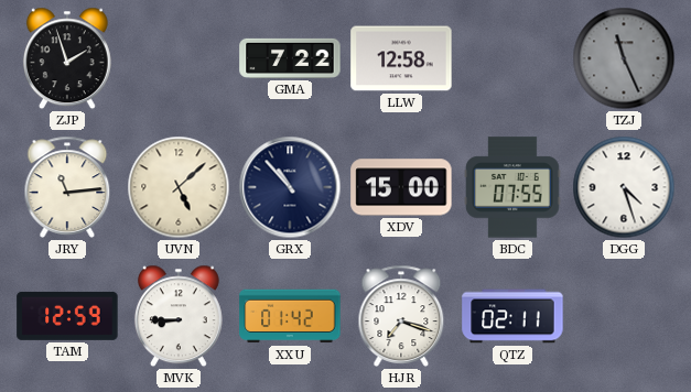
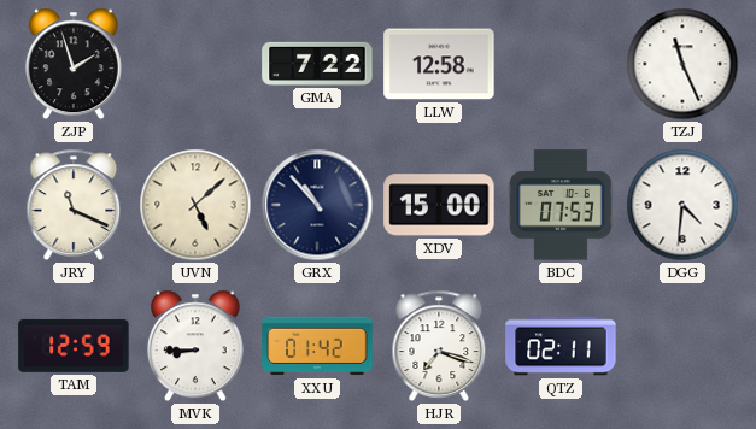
TZJ dial: grey -> white
JRY: 11:14 -> 11:19
BDC: 07:55 -> 07:53
DGG: 4:27 -> 4:31
